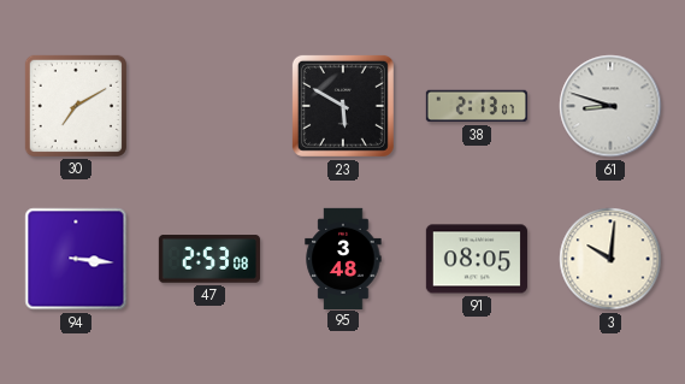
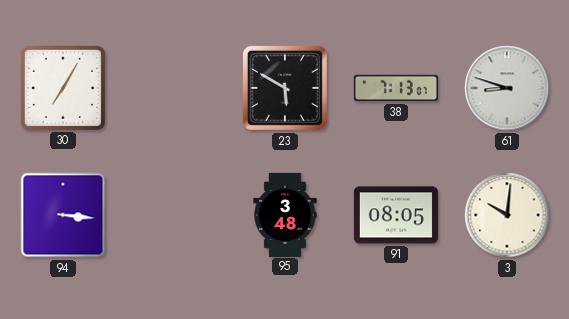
30: 7:10 -> 7:05
38: 2:13 -> 7:13
47: 2:53 -> none
